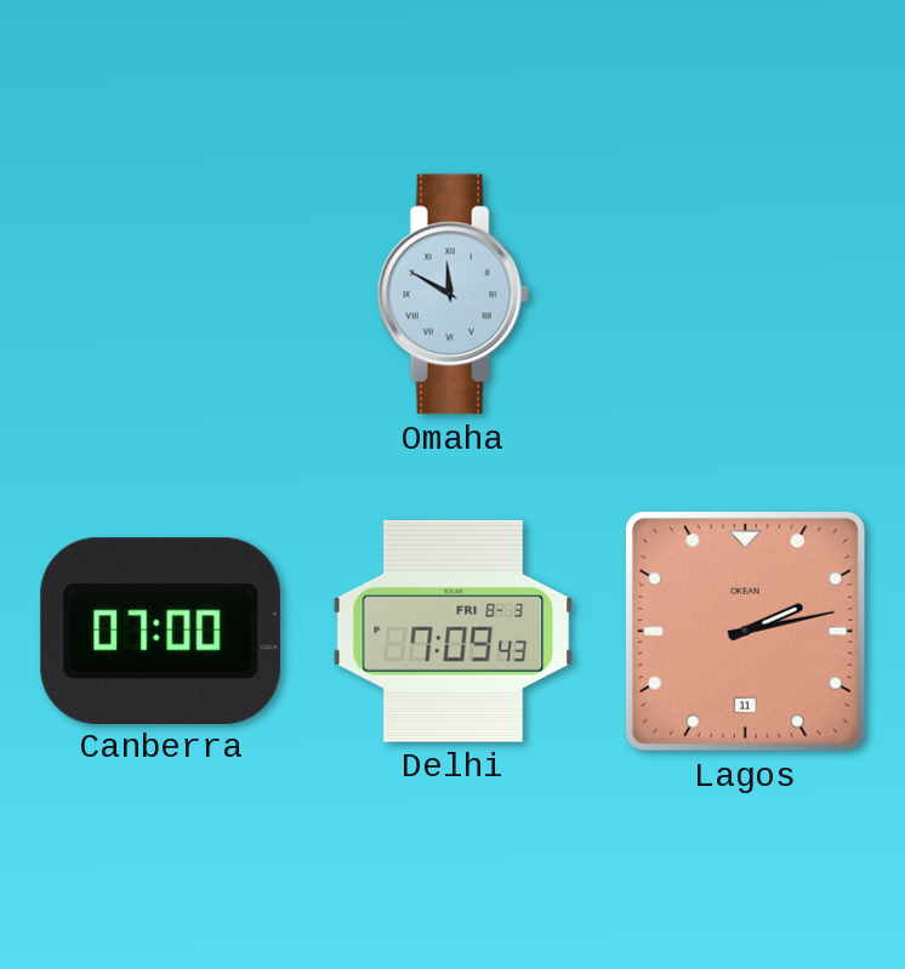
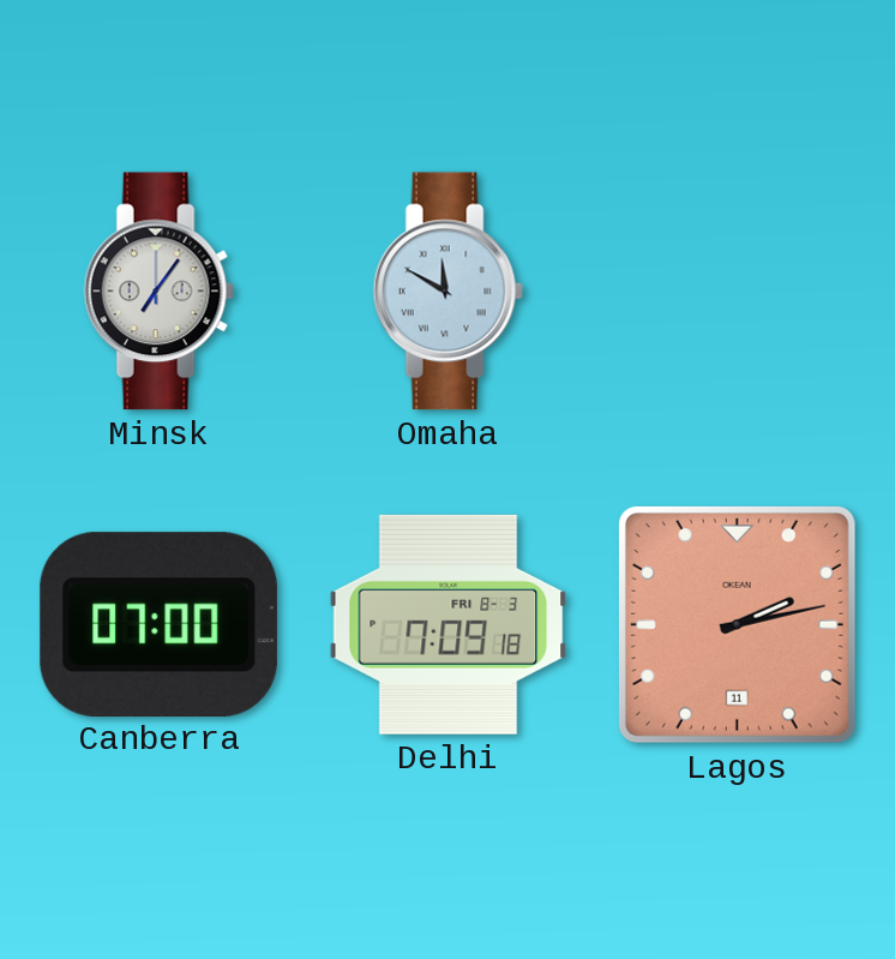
Minsk: none -> 7:06
Delhi: 7:09:43 -> 7:09:18
